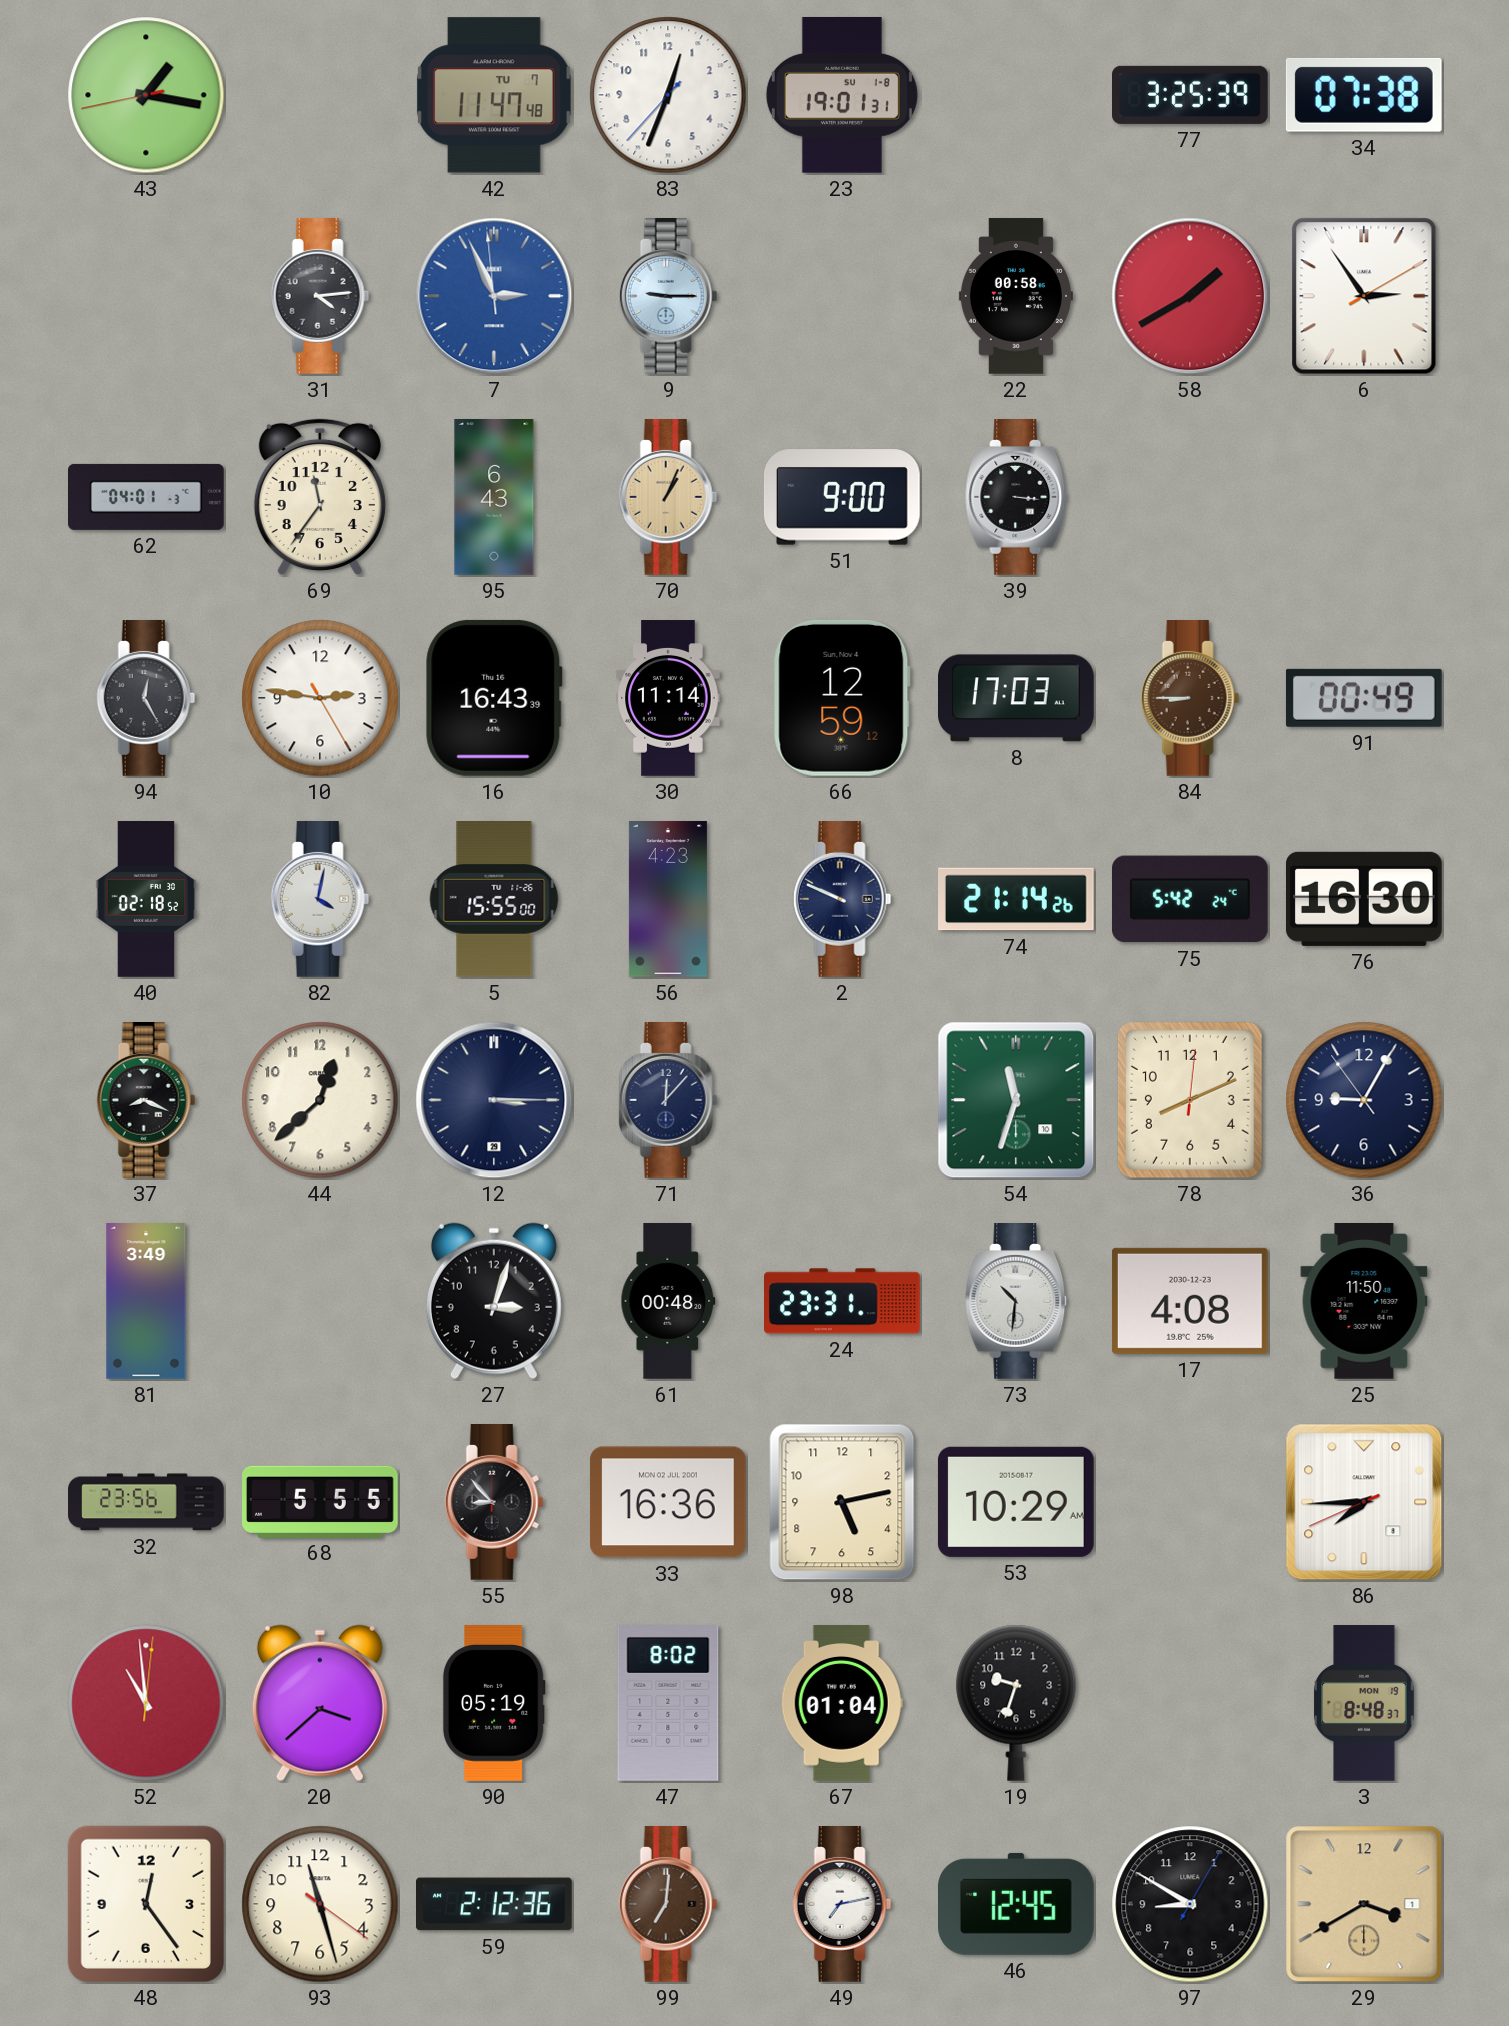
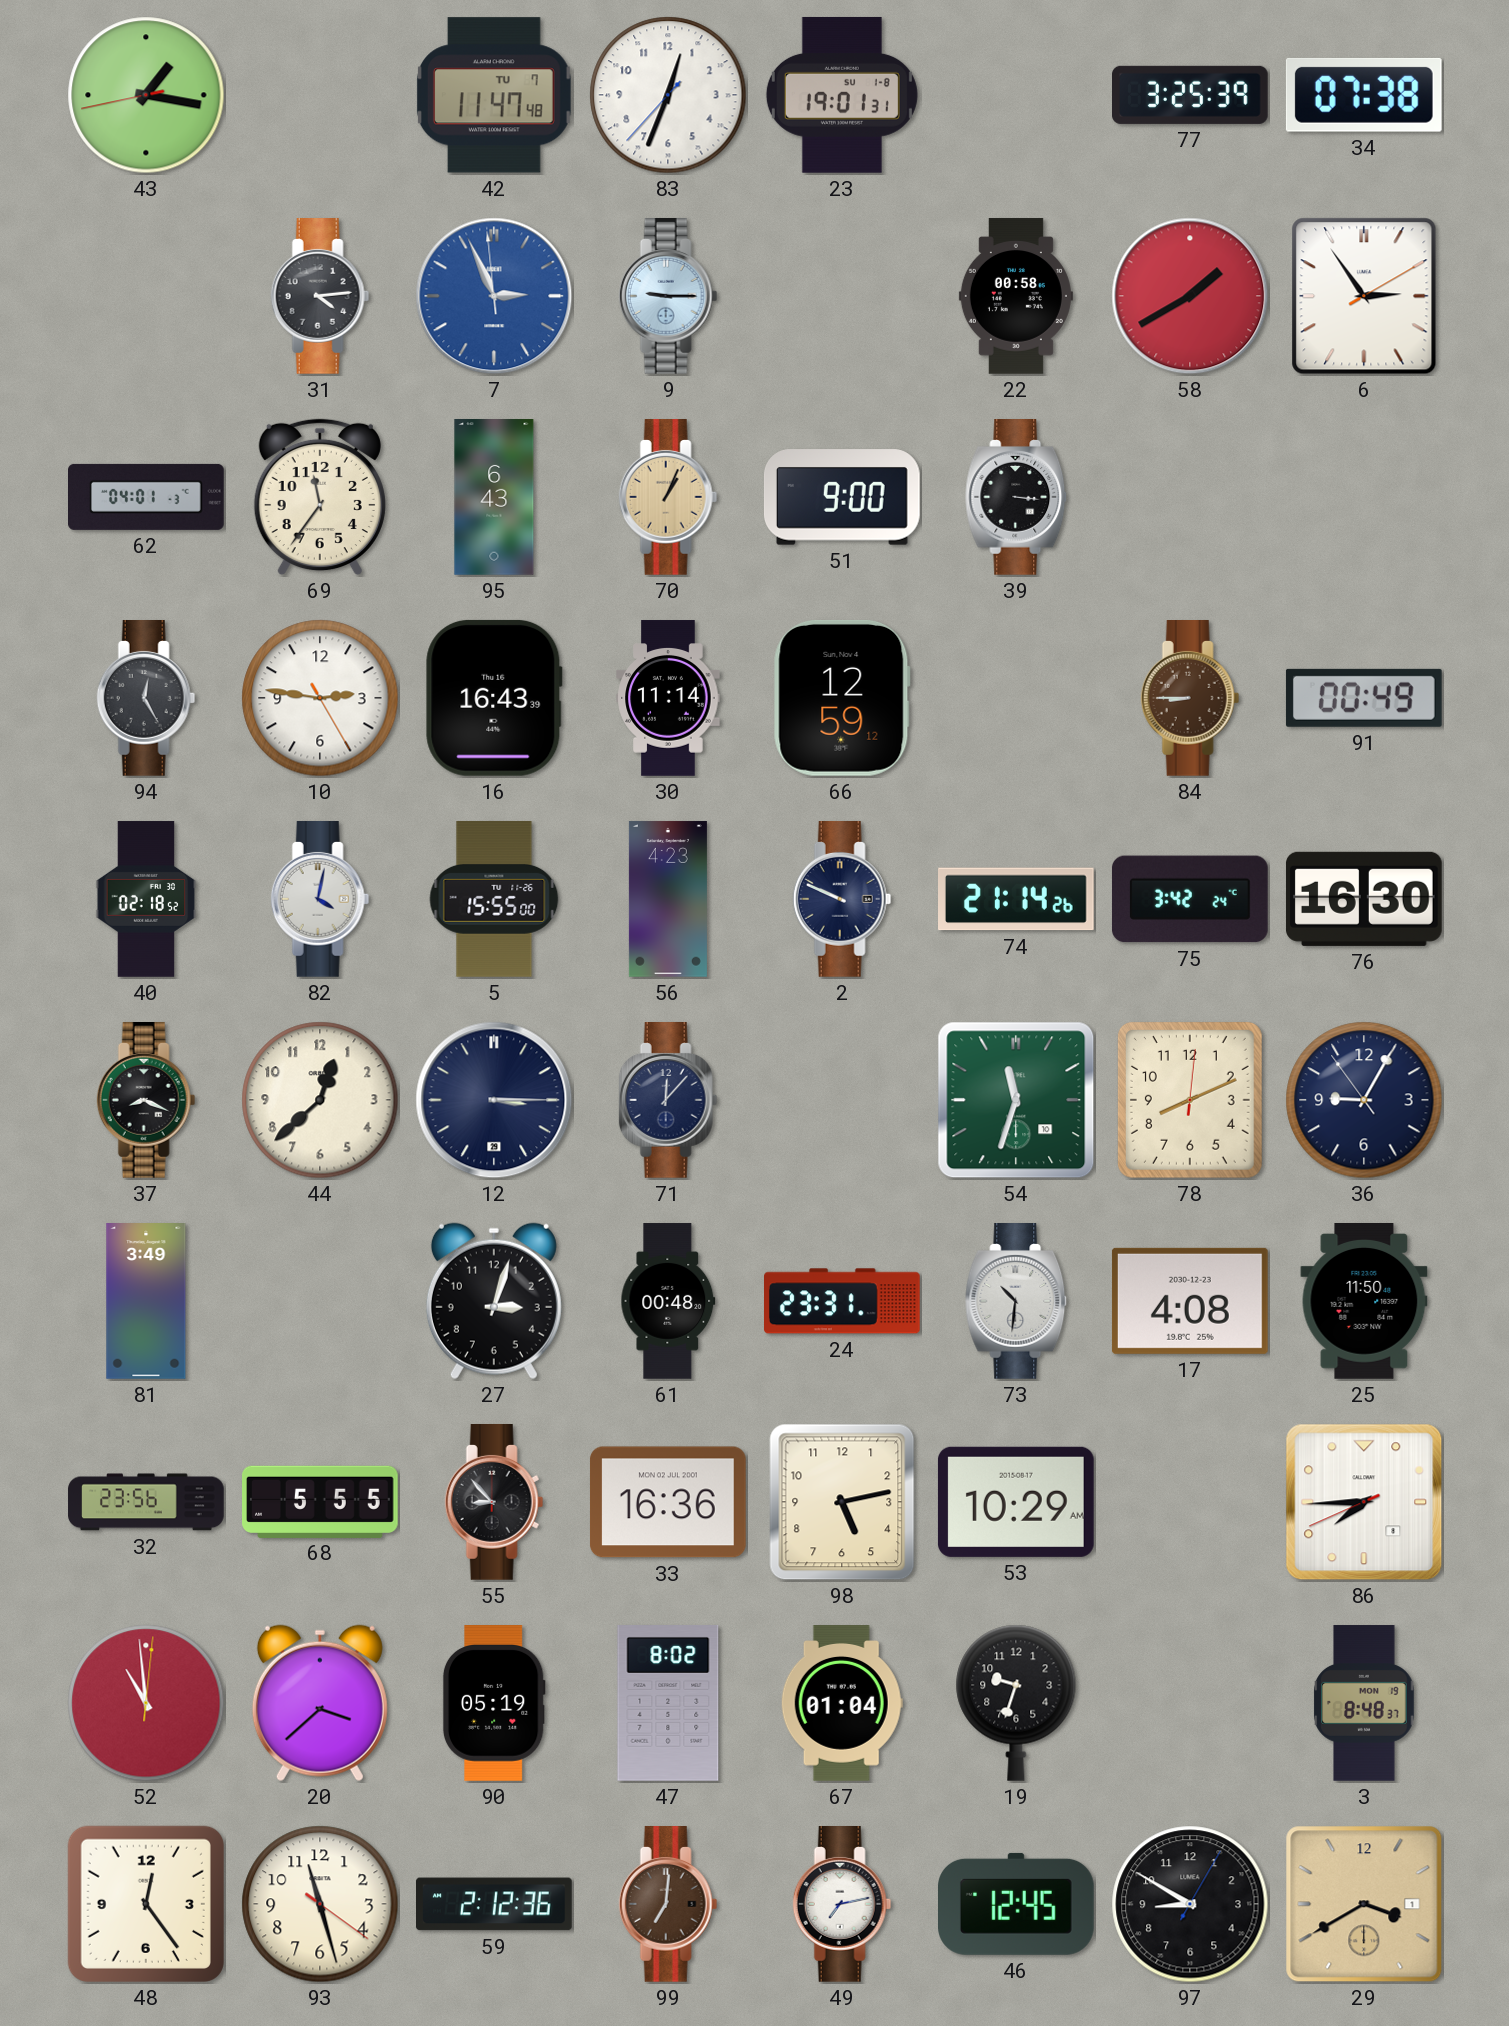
8: 17:03 -> none
75: 5:42 -> 3:42
